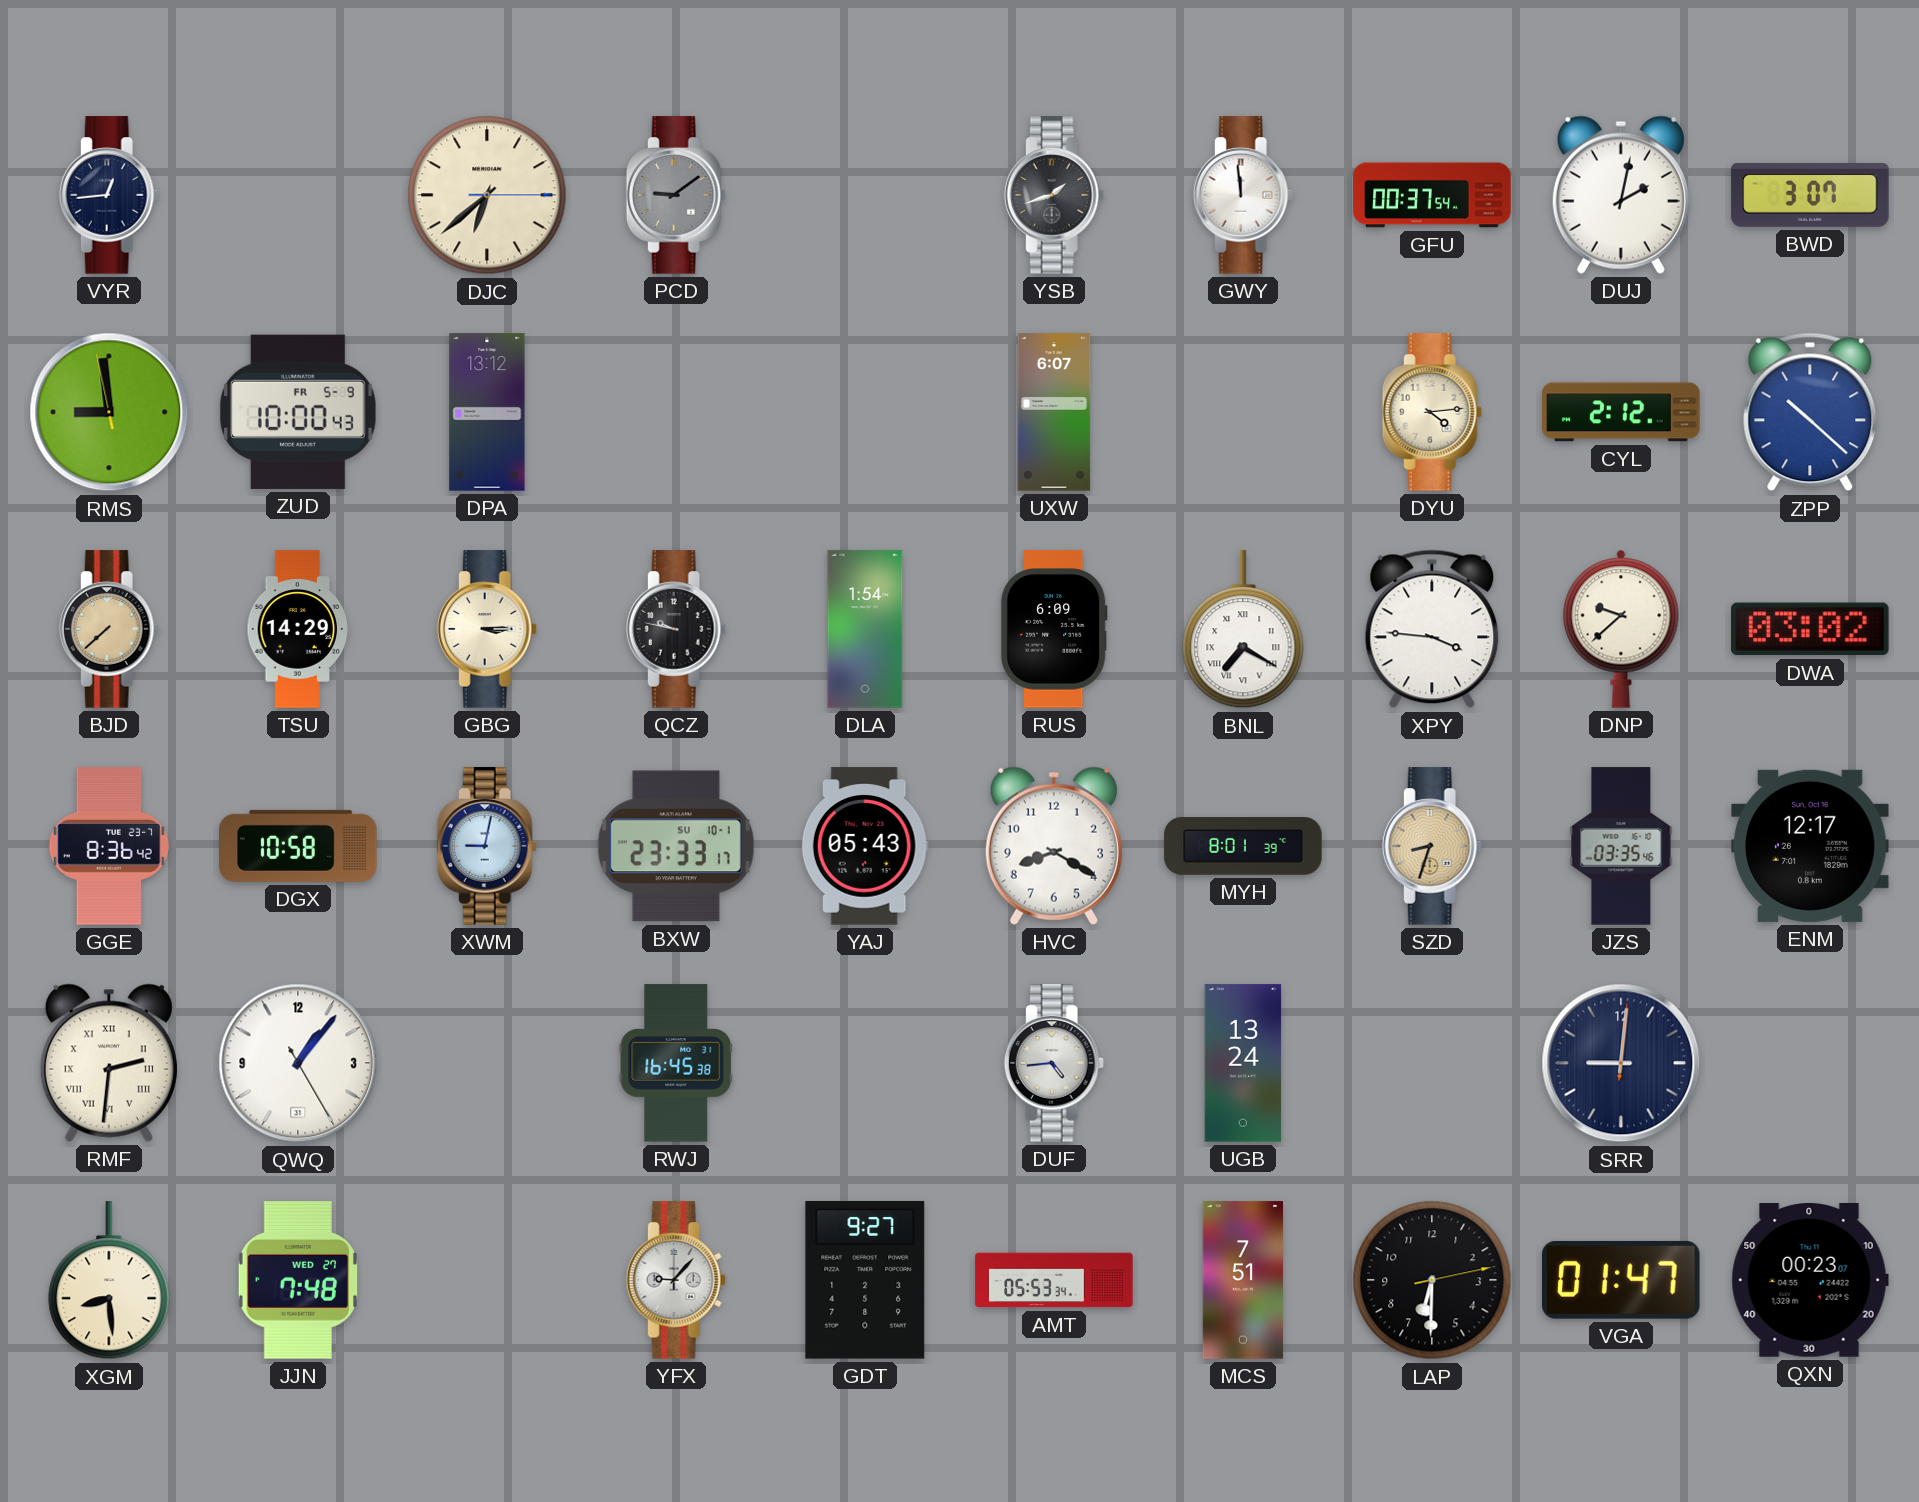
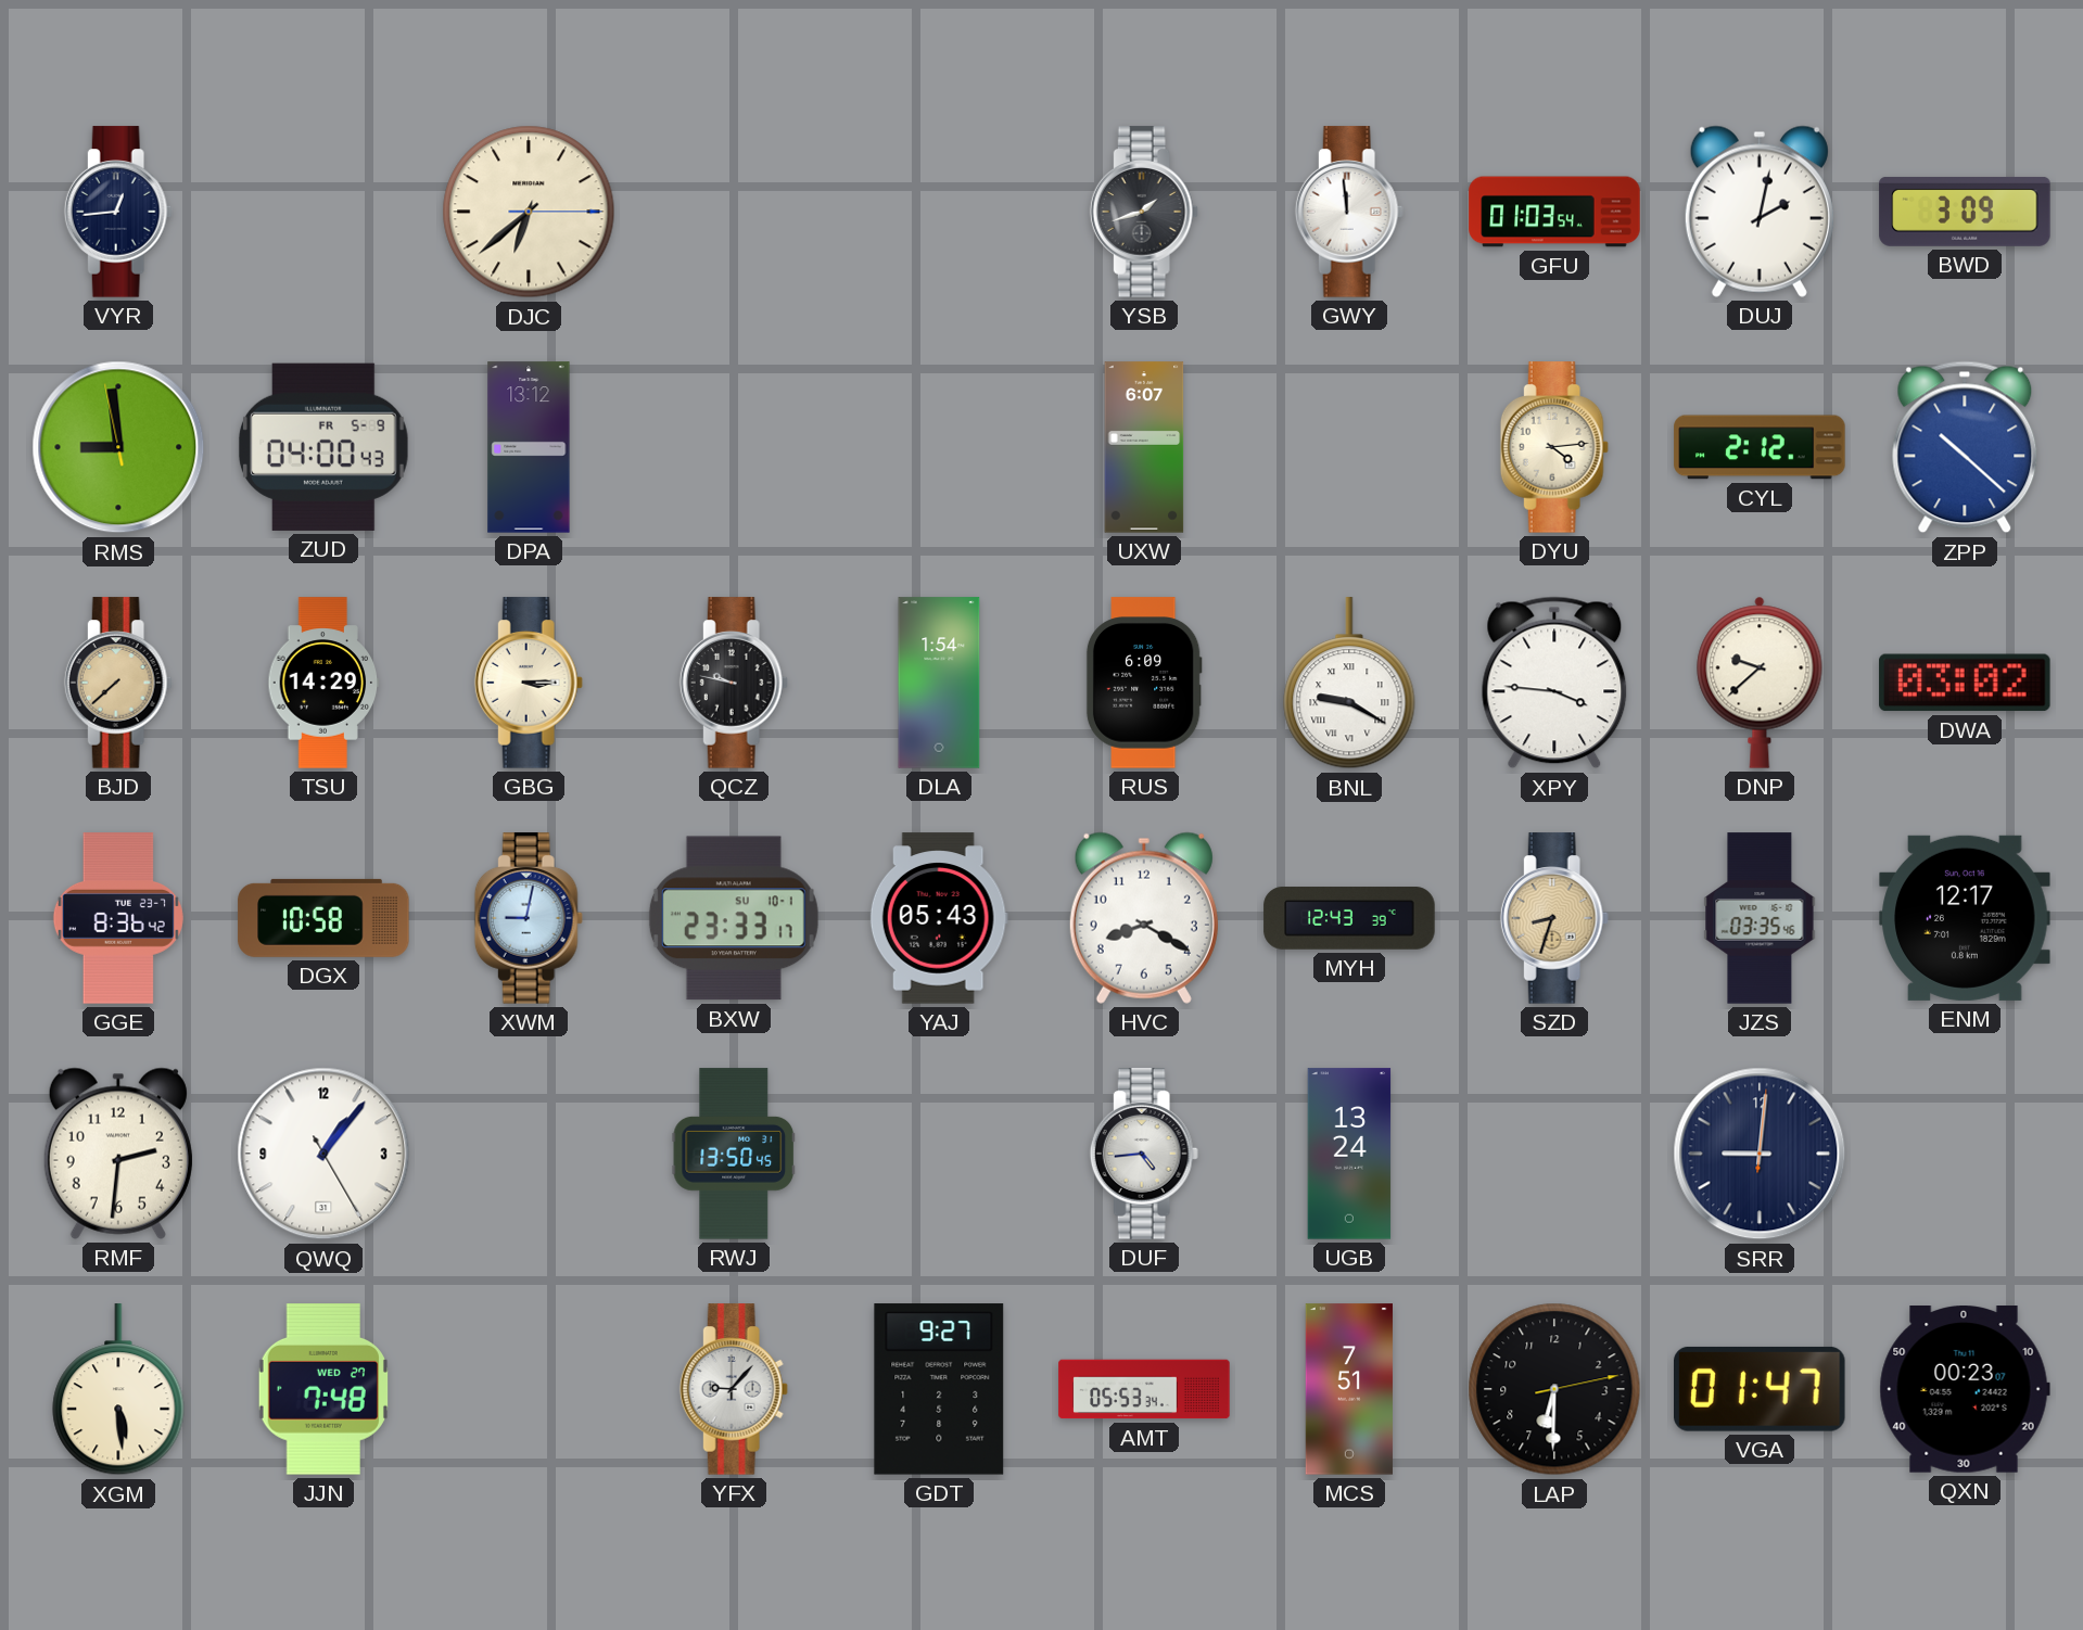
PCD: 9:09 -> none
GFU: 00:37 -> 01:03
BWD: 3:07 -> 3:09
ZUD: 10:00 -> 04:00
BNL: 7:20 -> 9:20
MYH: 8:01 -> 12:43
RMF numerals: Roman -> Arabic
RWJ: 16:45 -> 13:50
XGM: 8:29 -> 5:29
